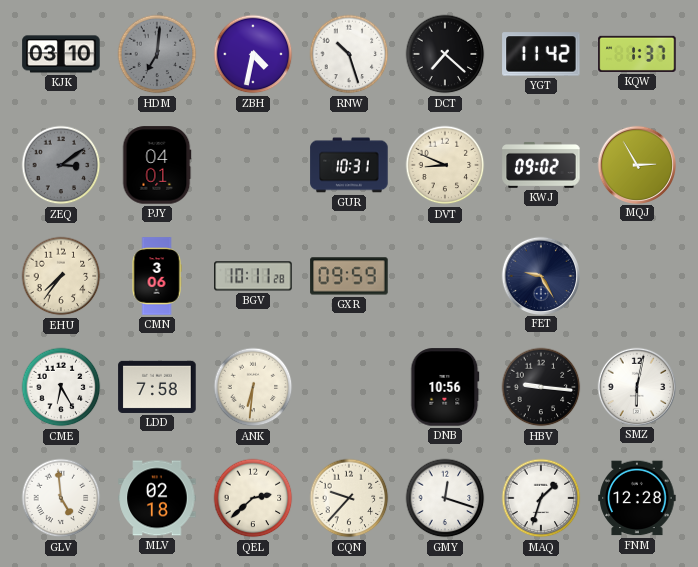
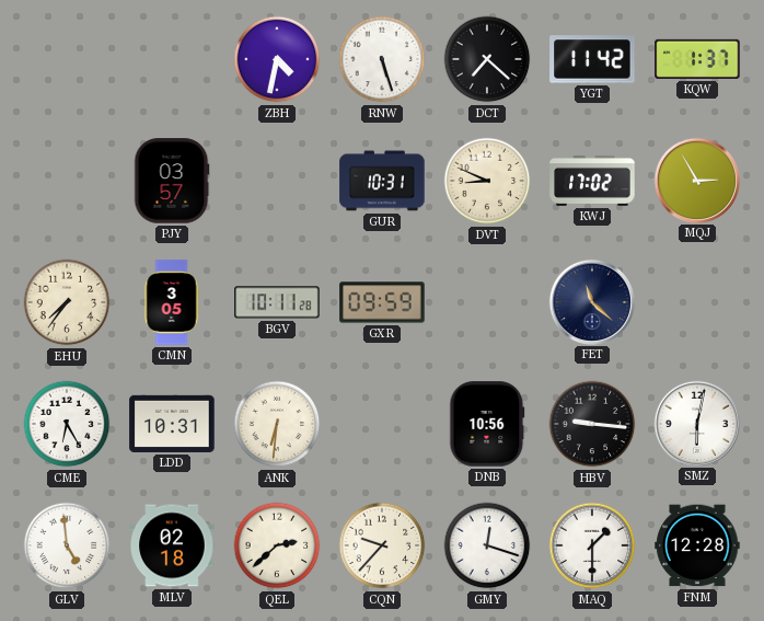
KJK: 03:10 -> none
HDM: 7:01 -> none
RNW: 10:27 -> 5:27
ZEQ: 3:09 -> none
PJY: 04:01 -> 03:57
KWJ: 09:02 -> 17:02
CMN: 3:06 -> 3:05
FET: 9:25 -> 11:22
LDD: 7:58 -> 10:31
MAQ: 1:33 -> 1:30
